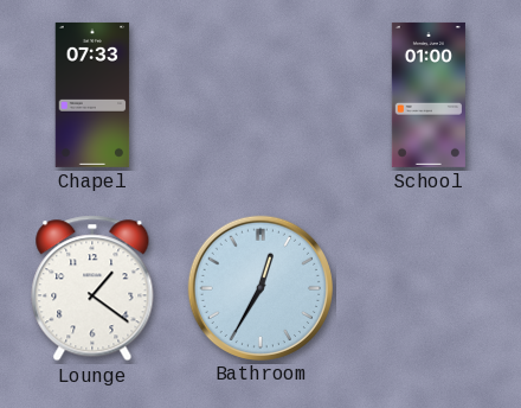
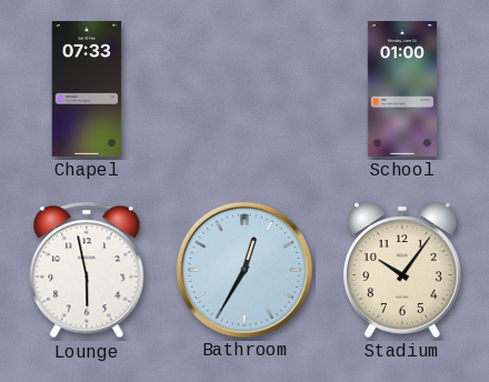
Lounge: 1:21 -> 5:58
Stadium: none -> 10:06
